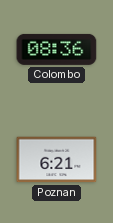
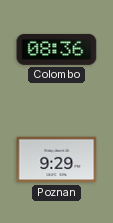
Poznan: 6:21 -> 9:29
